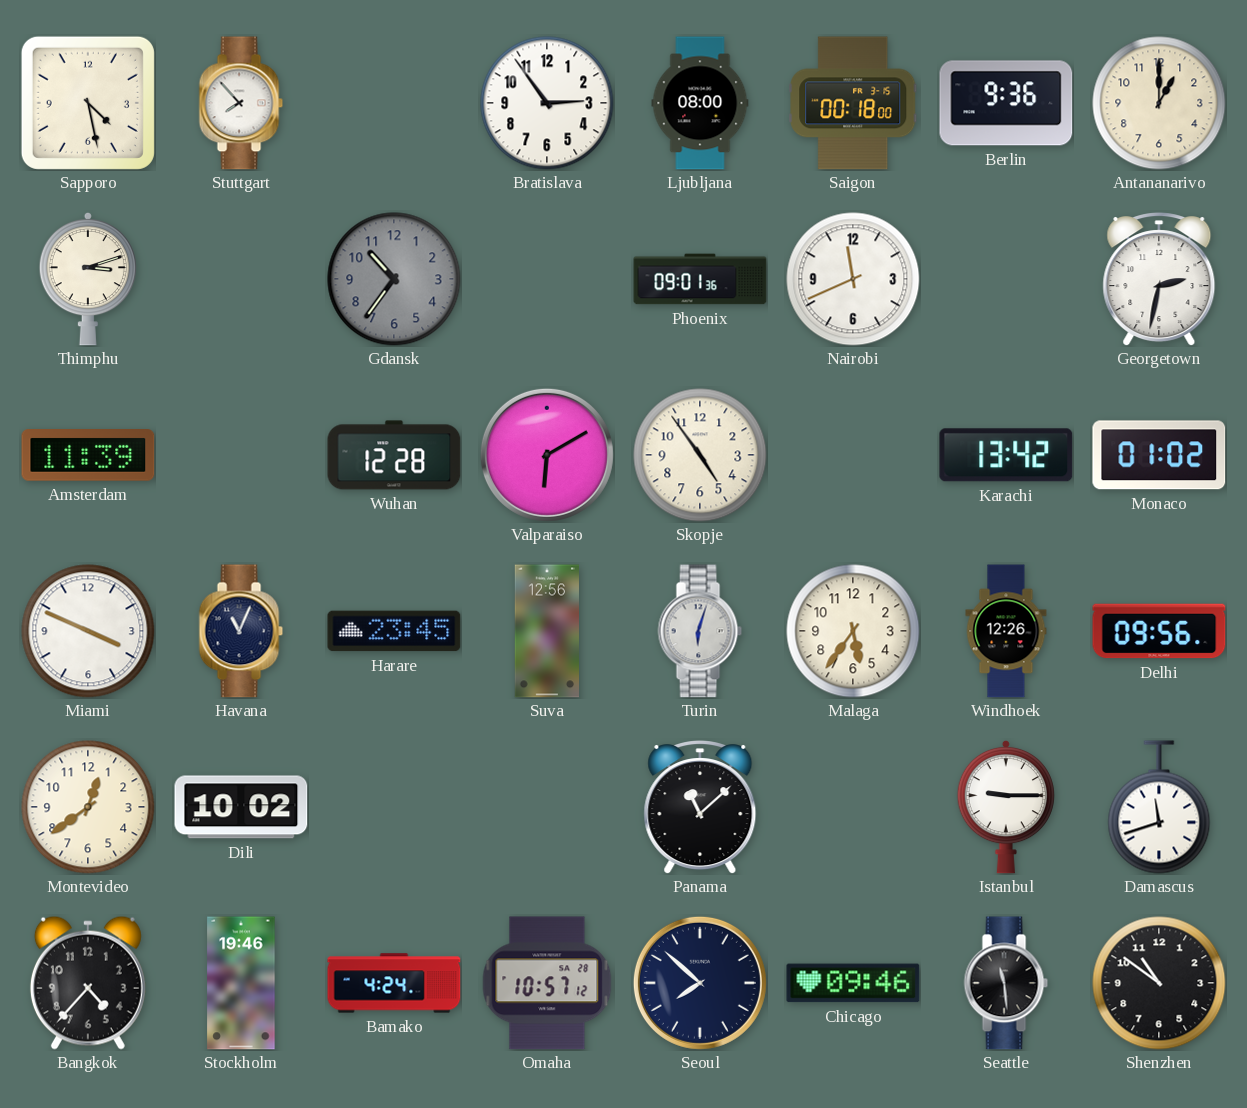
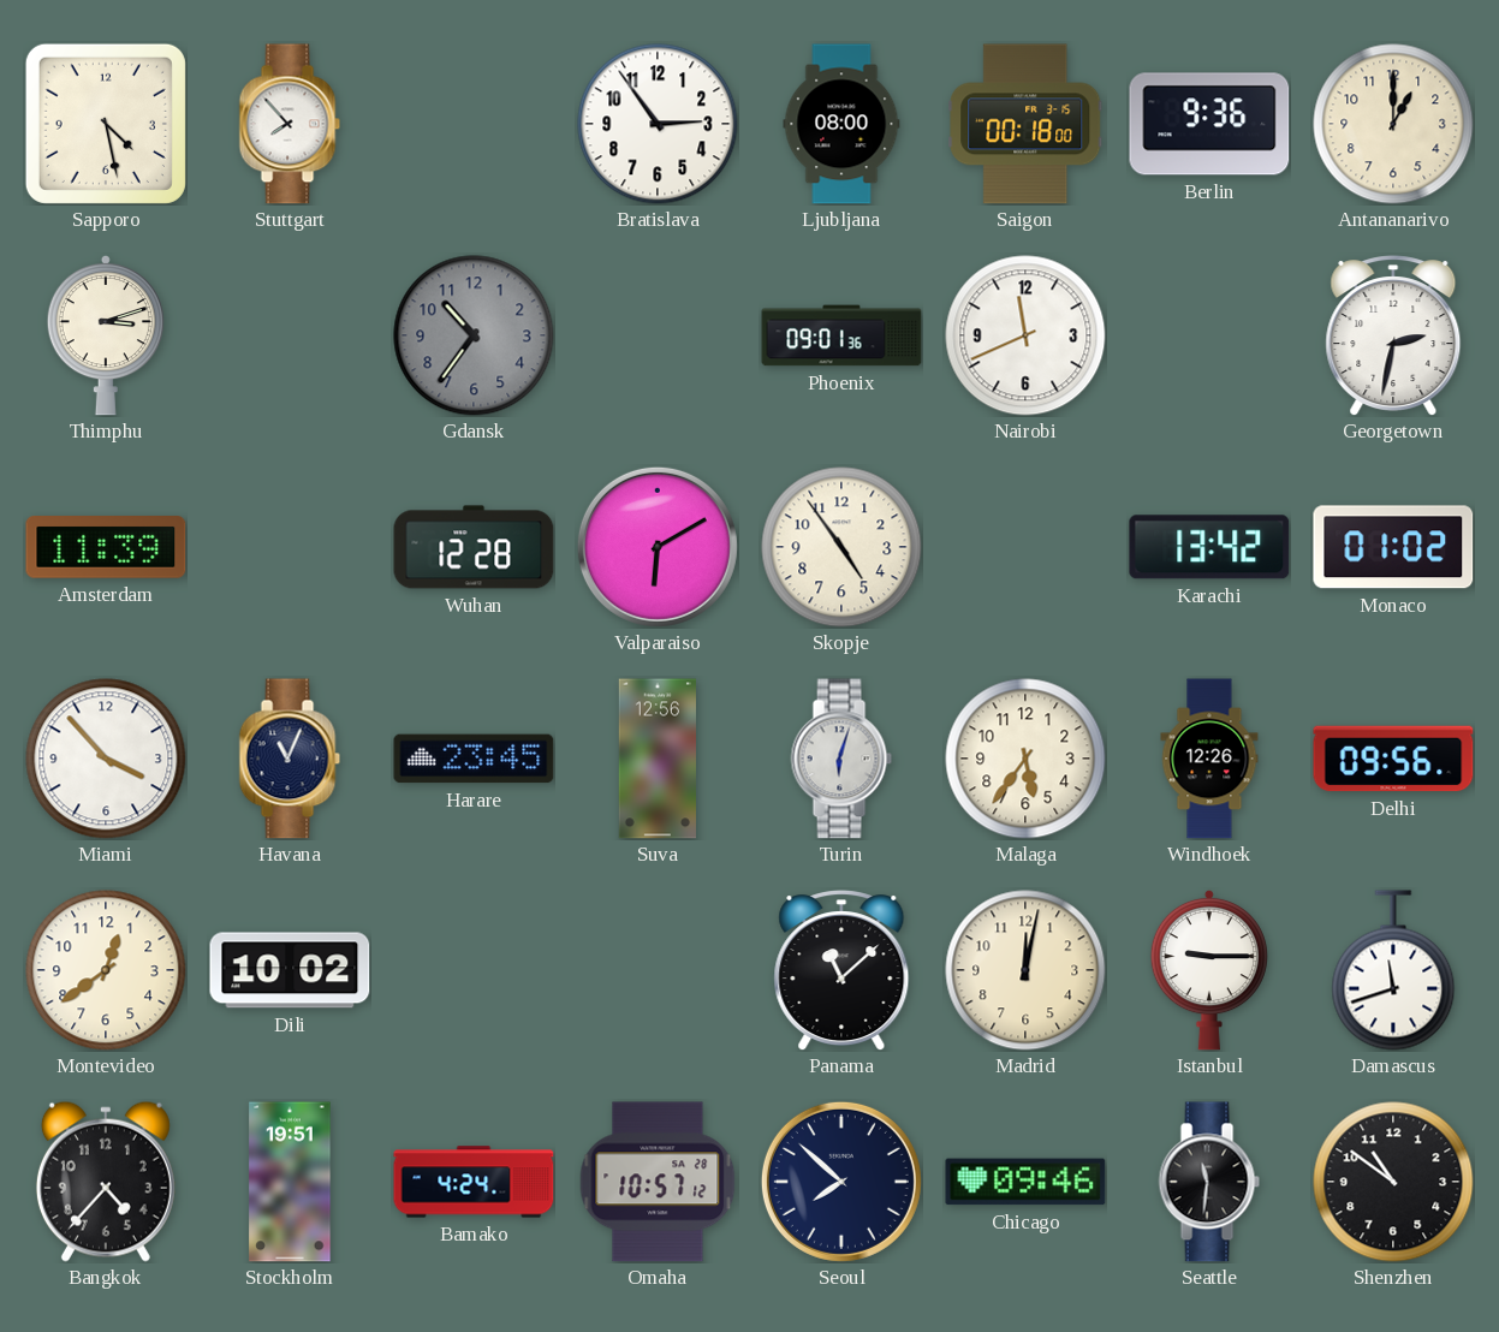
Miami: 3:49 -> 3:53
Madrid: none -> 12:02
Stockholm: 19:46 -> 19:51
Seattle: 11:29 -> 11:31
